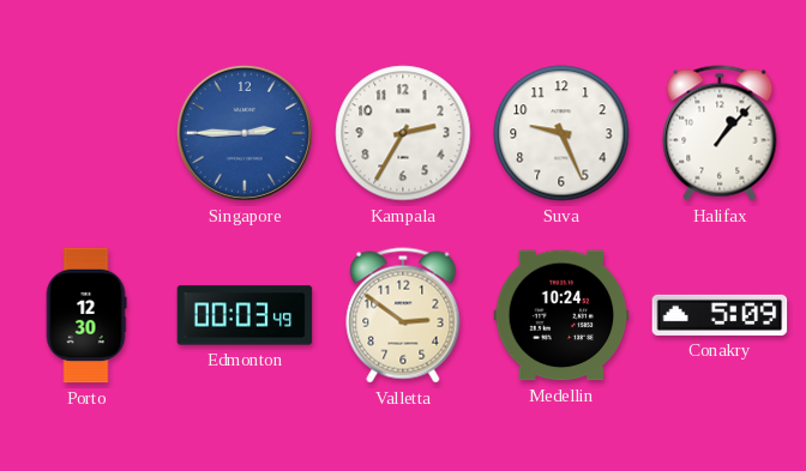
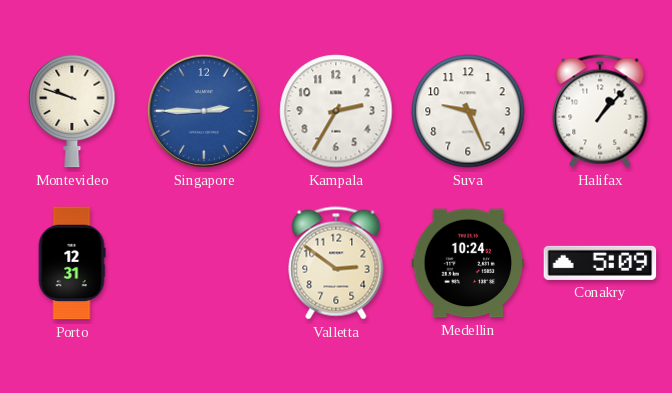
Montevideo: none -> 9:48
Porto: 12:30 -> 12:31
Edmonton: 00:03 -> none
